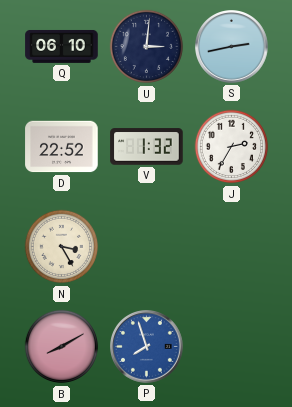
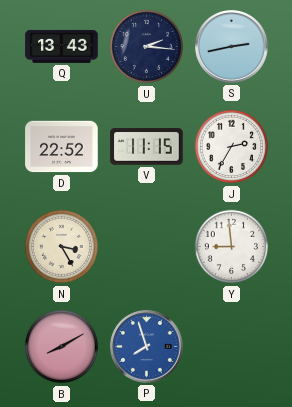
Q: 06:10 -> 13:43
U: 3:01 -> 2:16
V: 1:32 -> 11:15
Y: none -> 8:59
